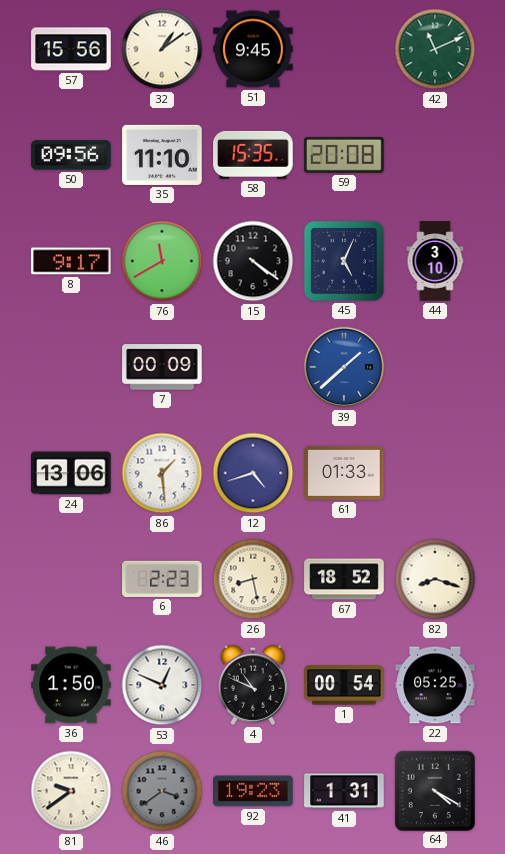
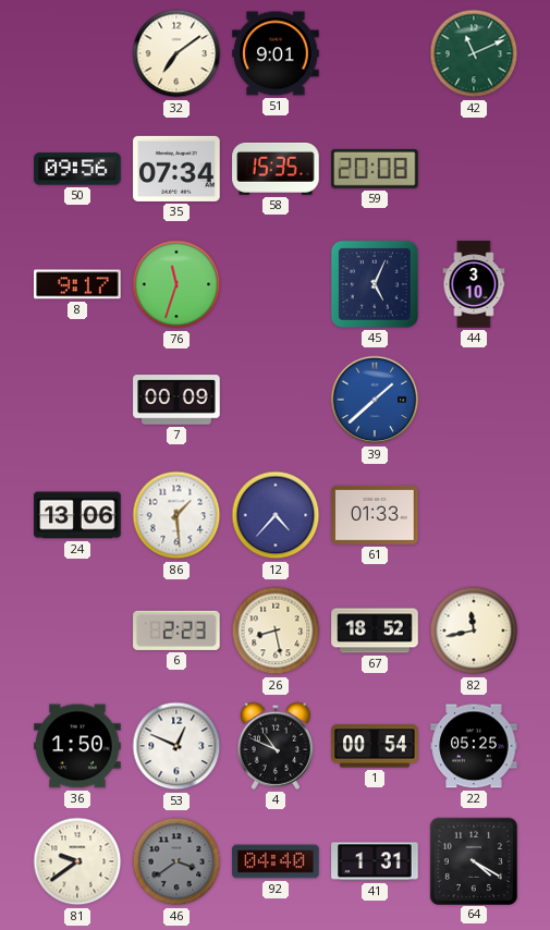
57: 15:56 -> none
32: 1:09 -> 7:09
51: 9:45 -> 9:01
35: 11:10 -> 07:34
76: 11:40 -> 11:33
15: 4:21 -> none
12: 4:42 -> 4:37
82: 8:18 -> 11:43
92: 19:23 -> 04:40
